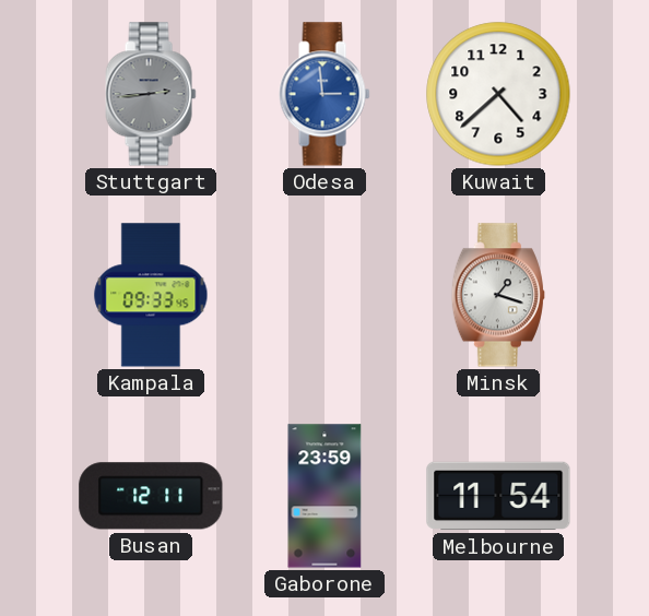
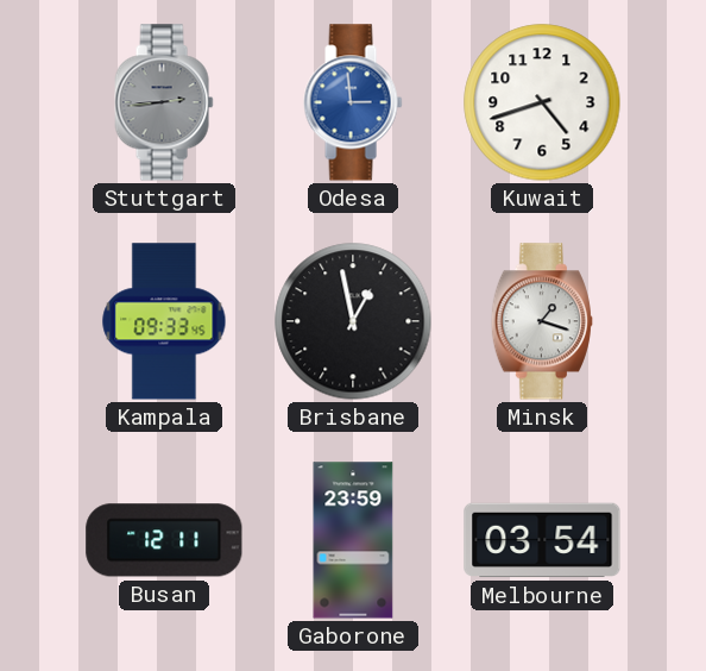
Kuwait: 4:38 -> 4:42
Brisbane: none -> 12:58
Melbourne: 11:54 -> 03:54
